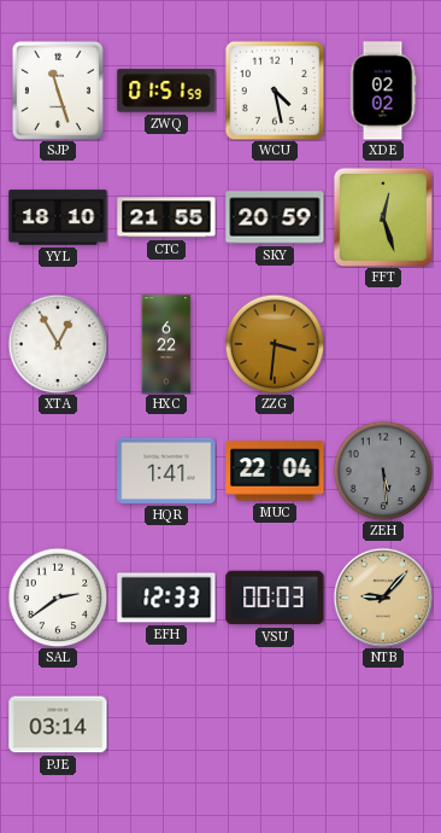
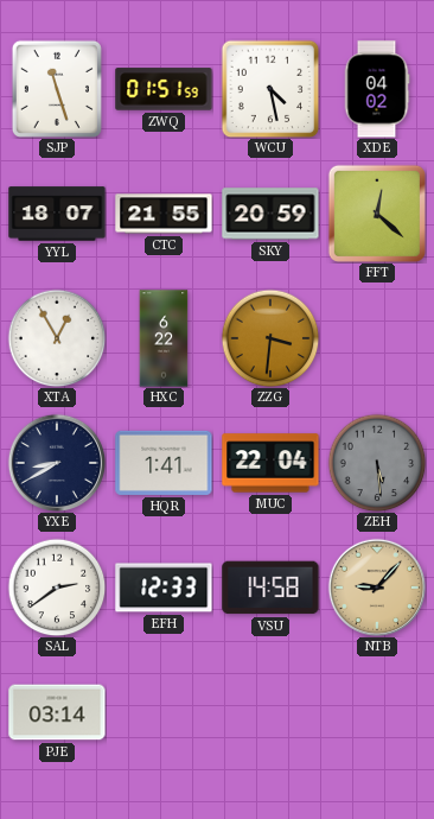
XDE: 02:02 -> 04:02
YYL: 18:10 -> 18:07
FFT: 12:27 -> 12:22
YXE: none -> 8:40
VSU: 00:03 -> 14:58
